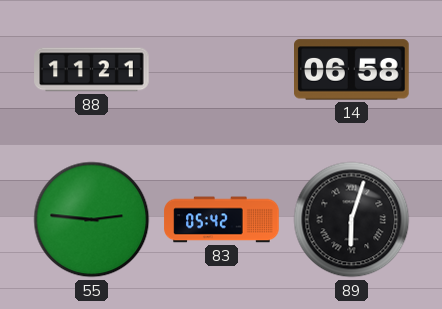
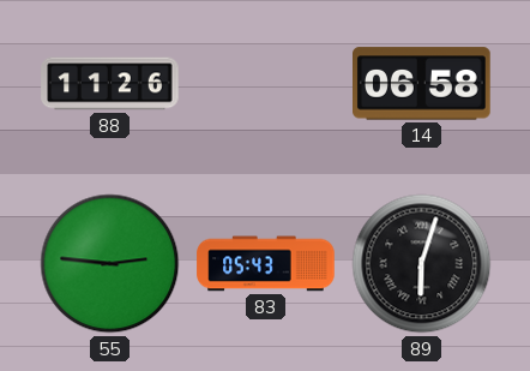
88: 11:21 -> 11:26
83: 05:42 -> 05:43
